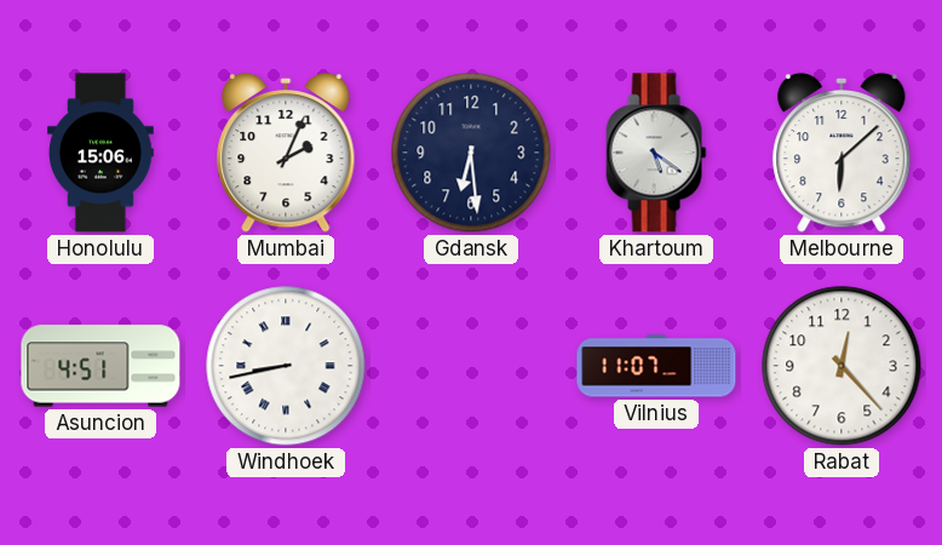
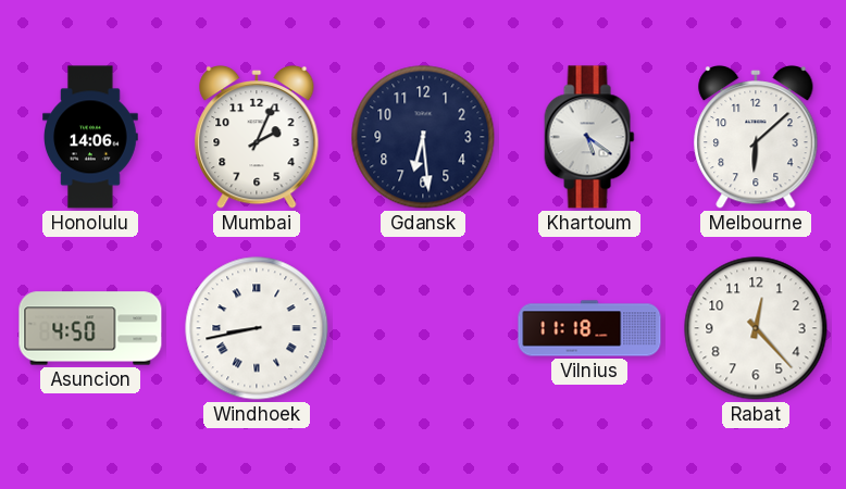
Honolulu: 15:06 -> 14:06
Asuncion: 4:51 -> 4:50
Vilnius: 11:07 -> 11:18
